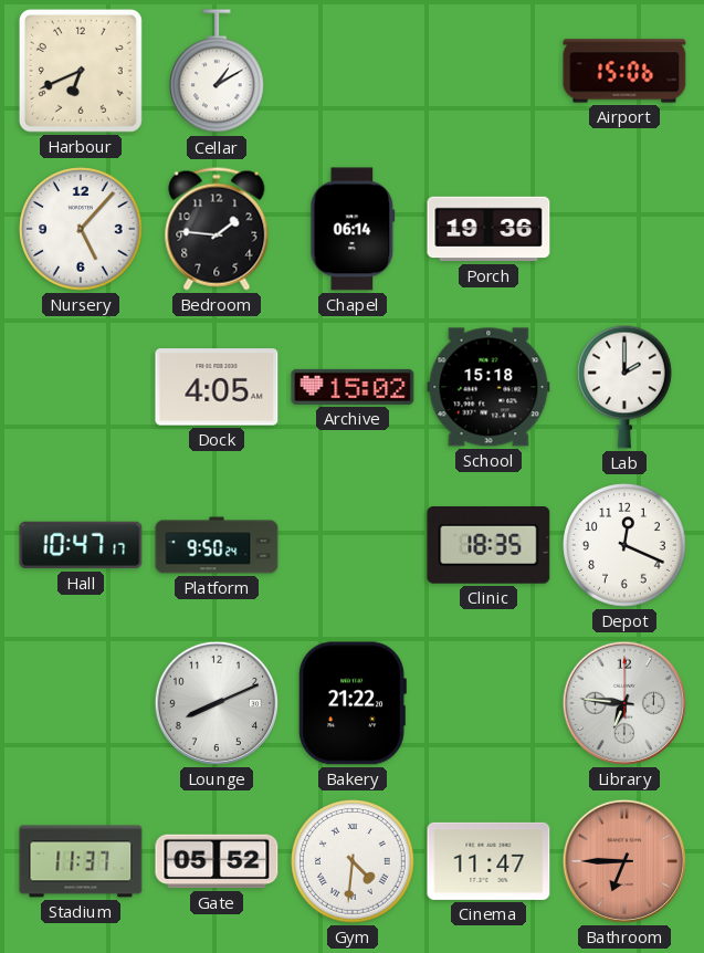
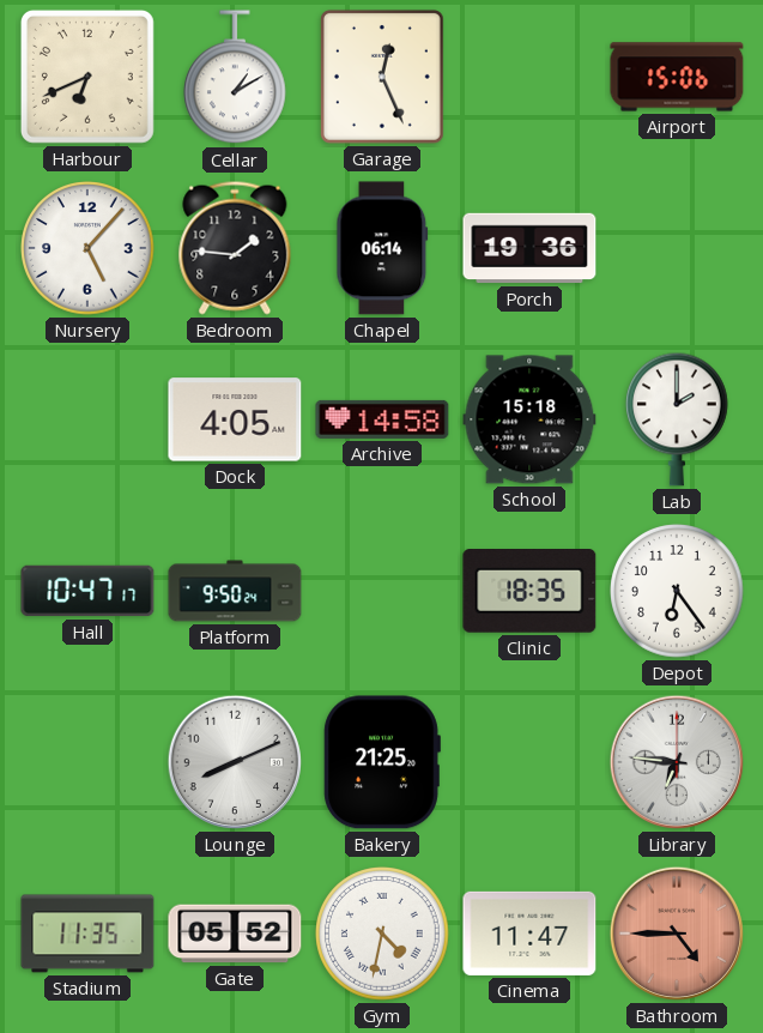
Garage: none -> 12:26
Archive: 15:02 -> 14:58
Depot: 12:19 -> 6:24
Bakery: 21:22 -> 21:25
Stadium: 11:37 -> 11:35
Gym: 4:31 -> 4:32
Bathroom: 6:45 -> 4:45
